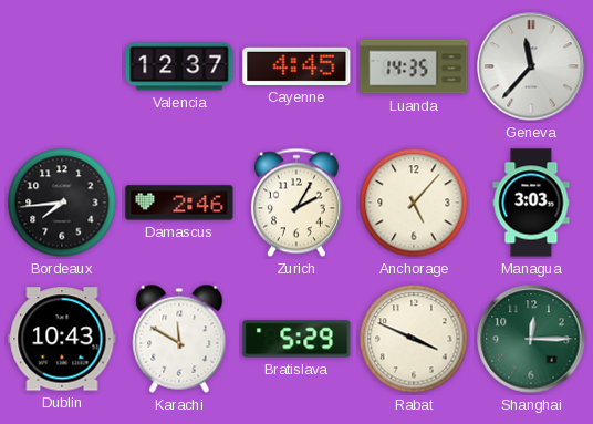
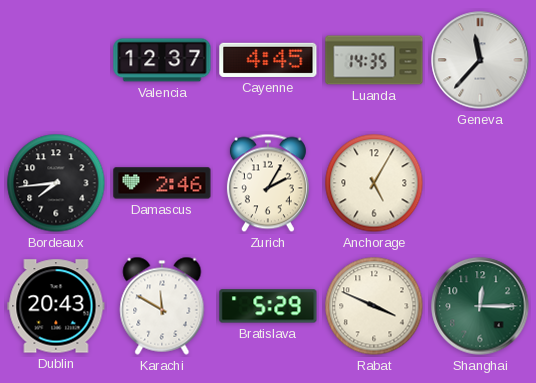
Anchorage: 5:07 -> 5:05
Managua: 3:03 -> none
Dublin: 10:43 -> 20:43
